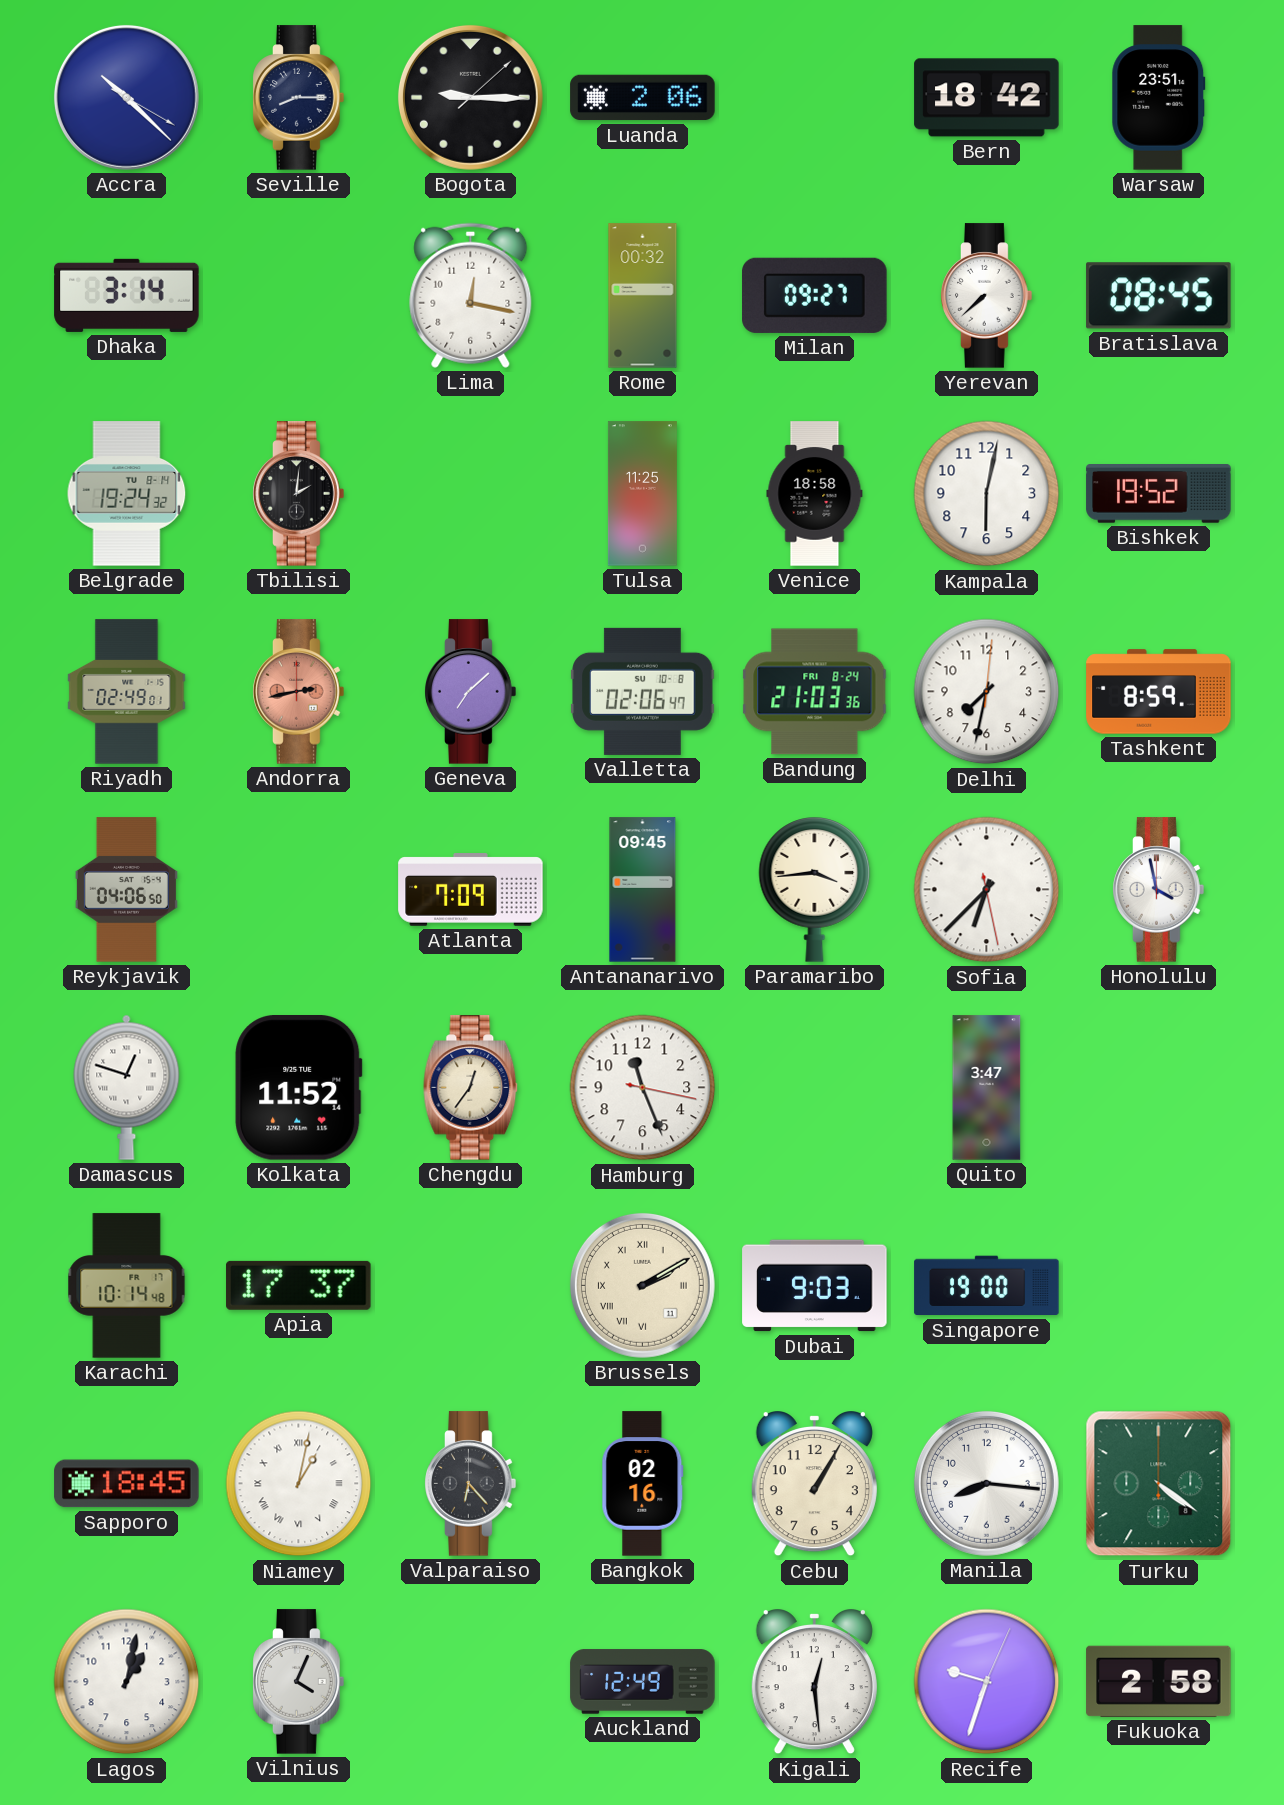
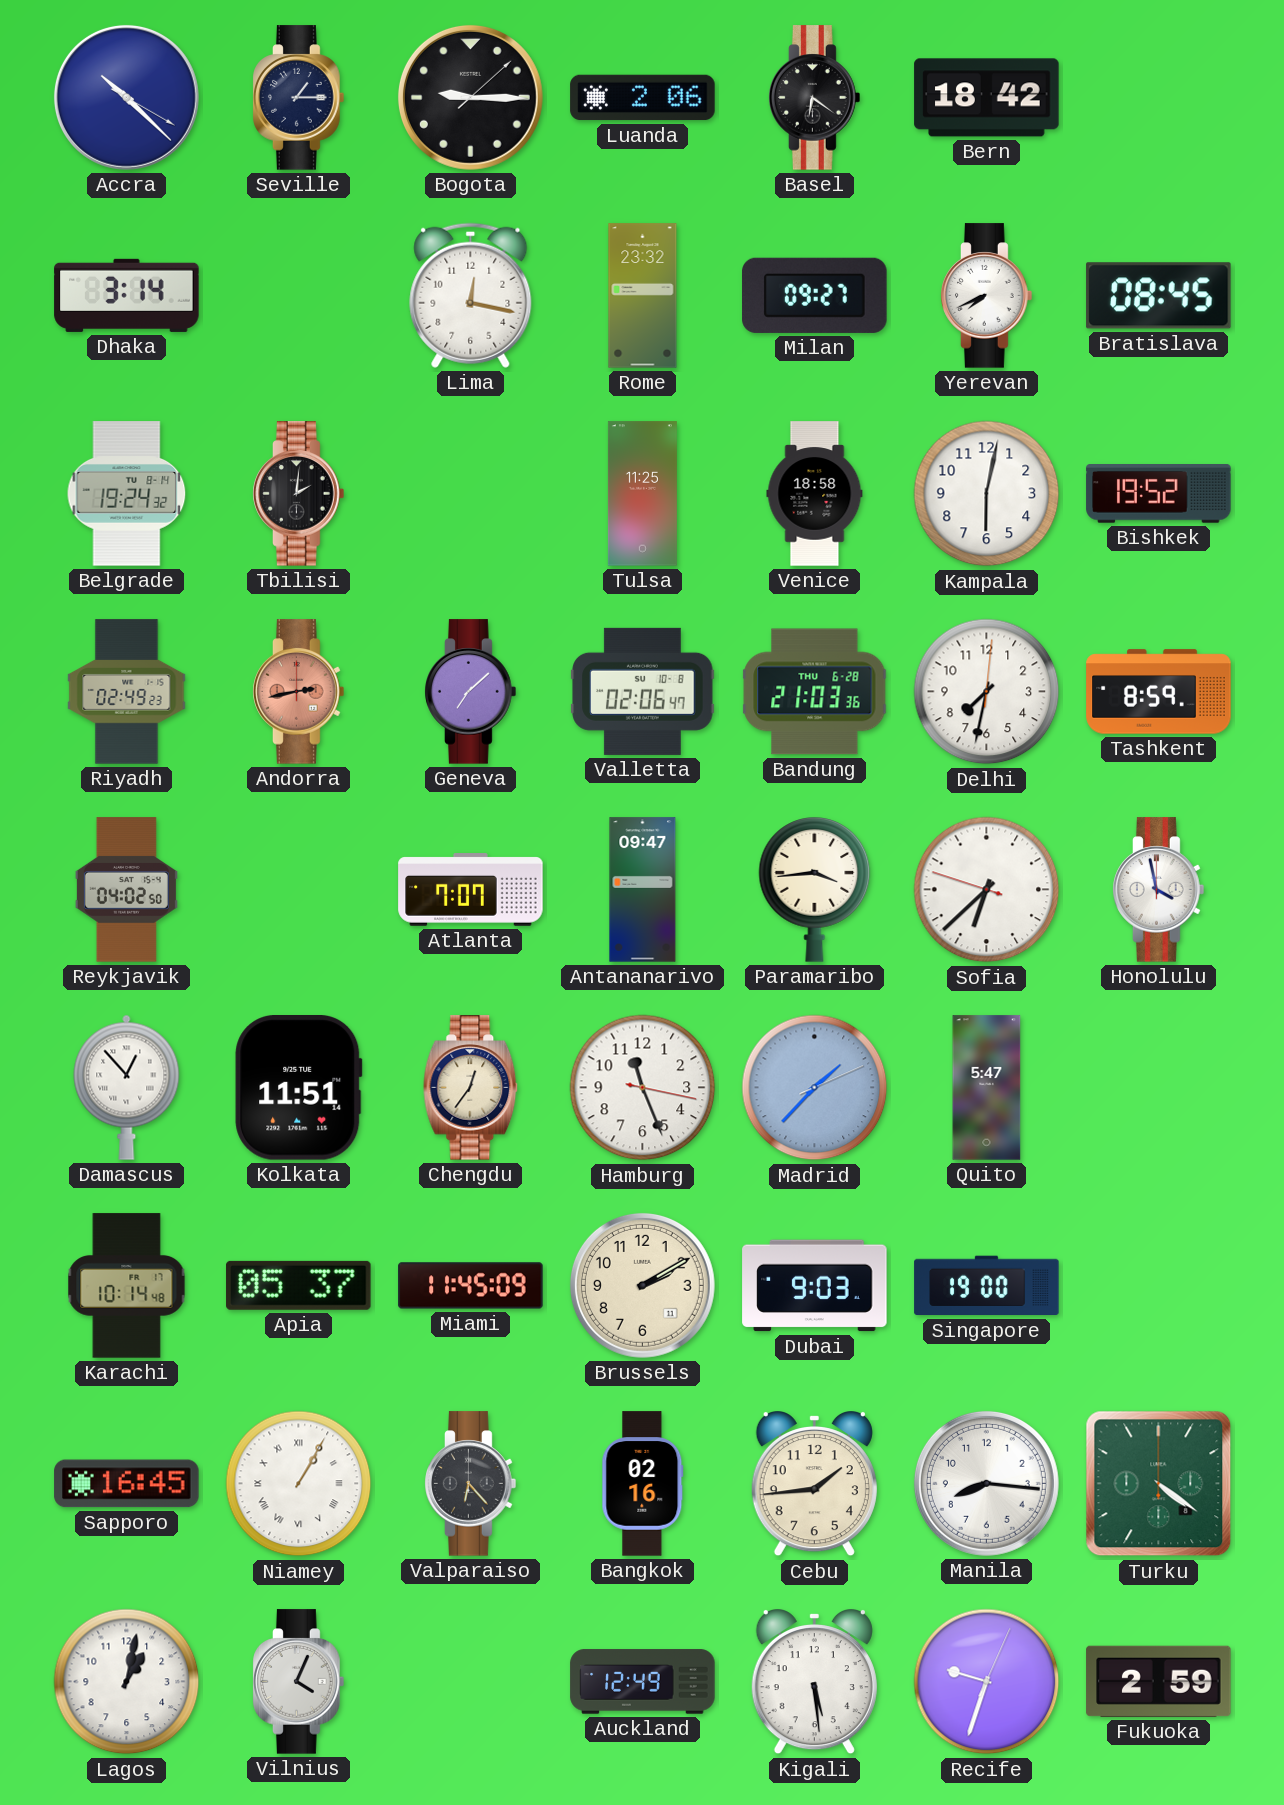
Seville: 8:15 -> 1:15
Basel: none -> 6:21
Warsaw: 23:51 -> none
Rome: 00:32 -> 23:32
Yerevan: 7:38 -> 7:41
Riyadh: 02:49:01 -> 02:49:23
Bandung date: FRI 8-24 -> THU 6-28
Reykjavik: 04:06 -> 04:02
Atlanta: 7:09 -> 7:07
Antananarivo: 09:45 -> 09:47
Sofia: 6:37:28 -> 6:37:48
Damascus: 12:48 -> 12:53
Kolkata: 11:52 -> 11:51
Madrid: none -> 1:37
Quito: 3:47 -> 5:47
Apia: 17:37 -> 05:37
Miami: none -> 11:45
Brussels numerals: Roman -> Arabic
Sapporo: 18:45 -> 16:45
Niamey: 1:02 -> 1:05
Cebu: 1:05 -> 1:44
Kigali: 12:29 -> 5:29
Fukuoka: 2:58 -> 2:59
